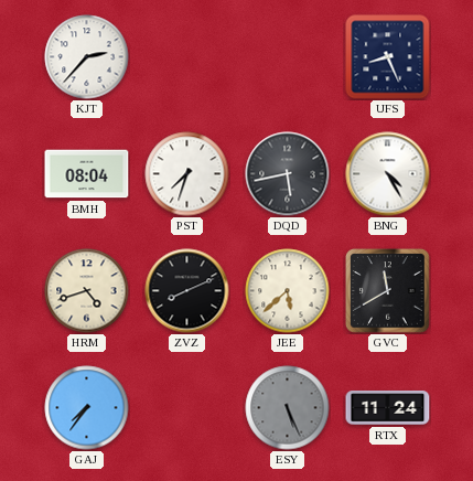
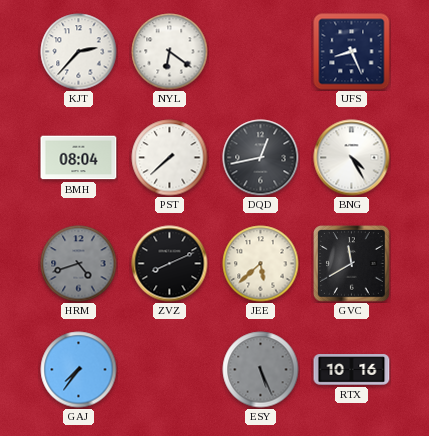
NYL: none -> 6:21
PST: 7:33 -> 7:38
DQD: 5:43 -> 12:43
HRM dial: cream -> grey
RTX: 11:24 -> 10:16
